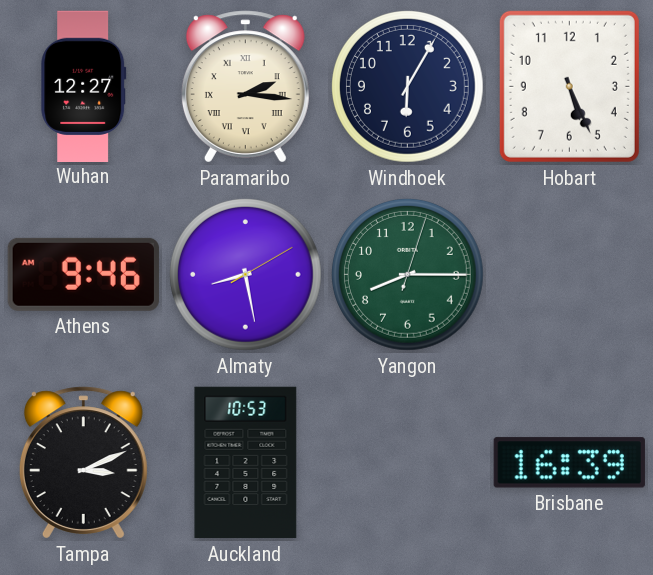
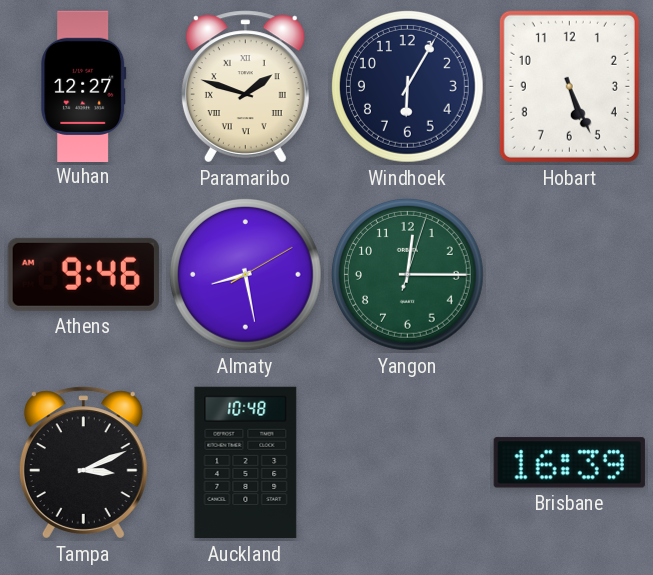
Paramaribo: 2:16 -> 1:48
Yangon: 8:15 -> 12:15
Auckland: 10:53 -> 10:48
